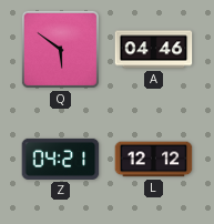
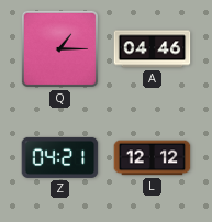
Q: 5:51 -> 1:15
